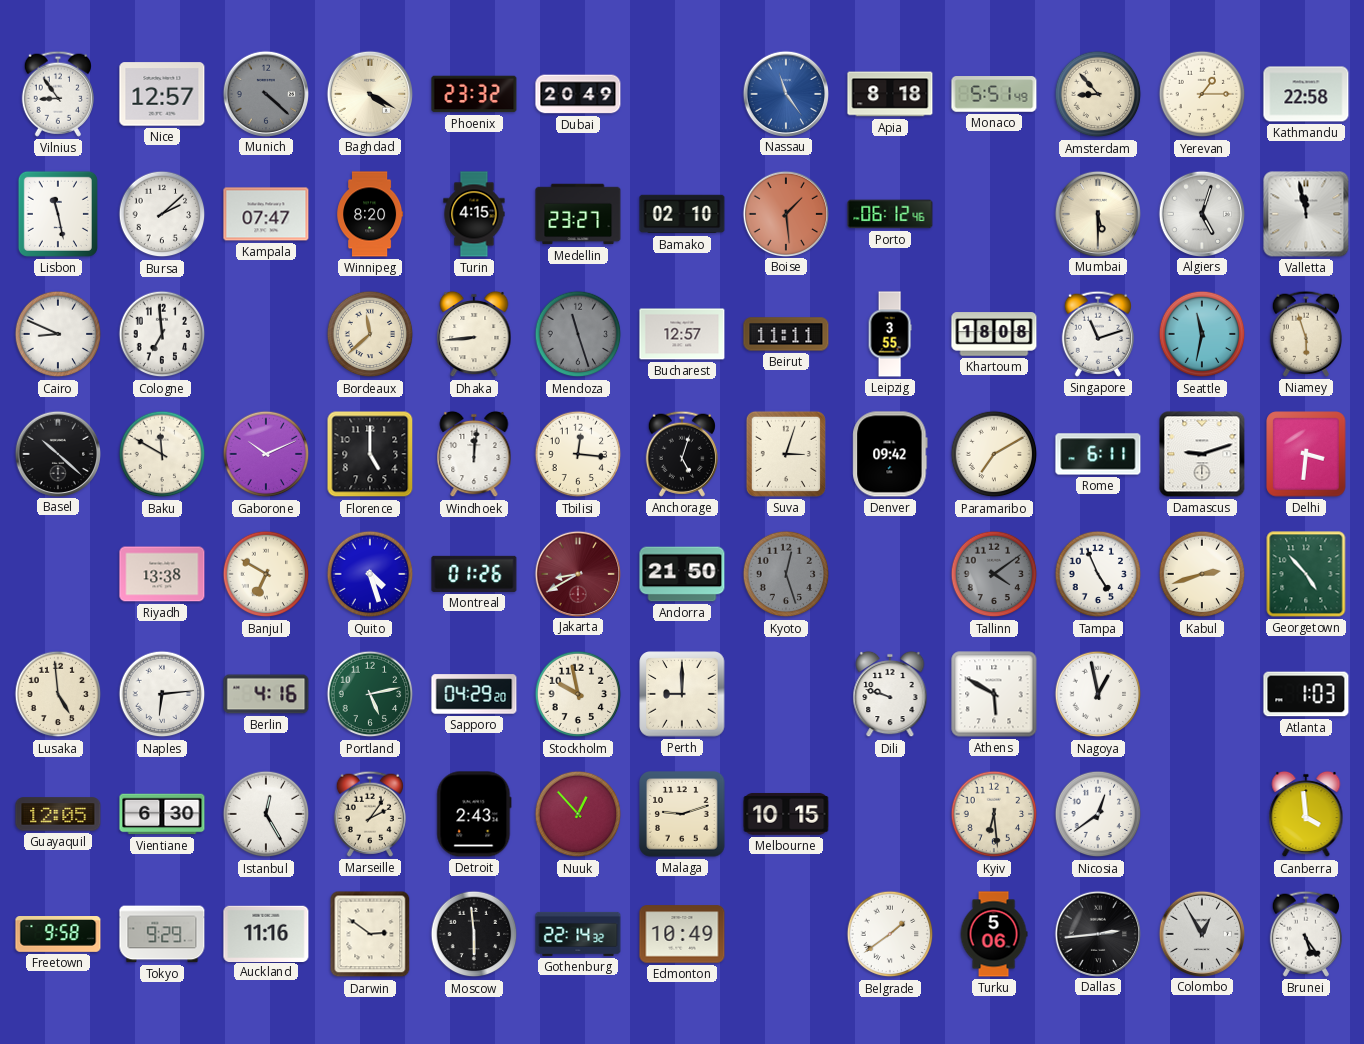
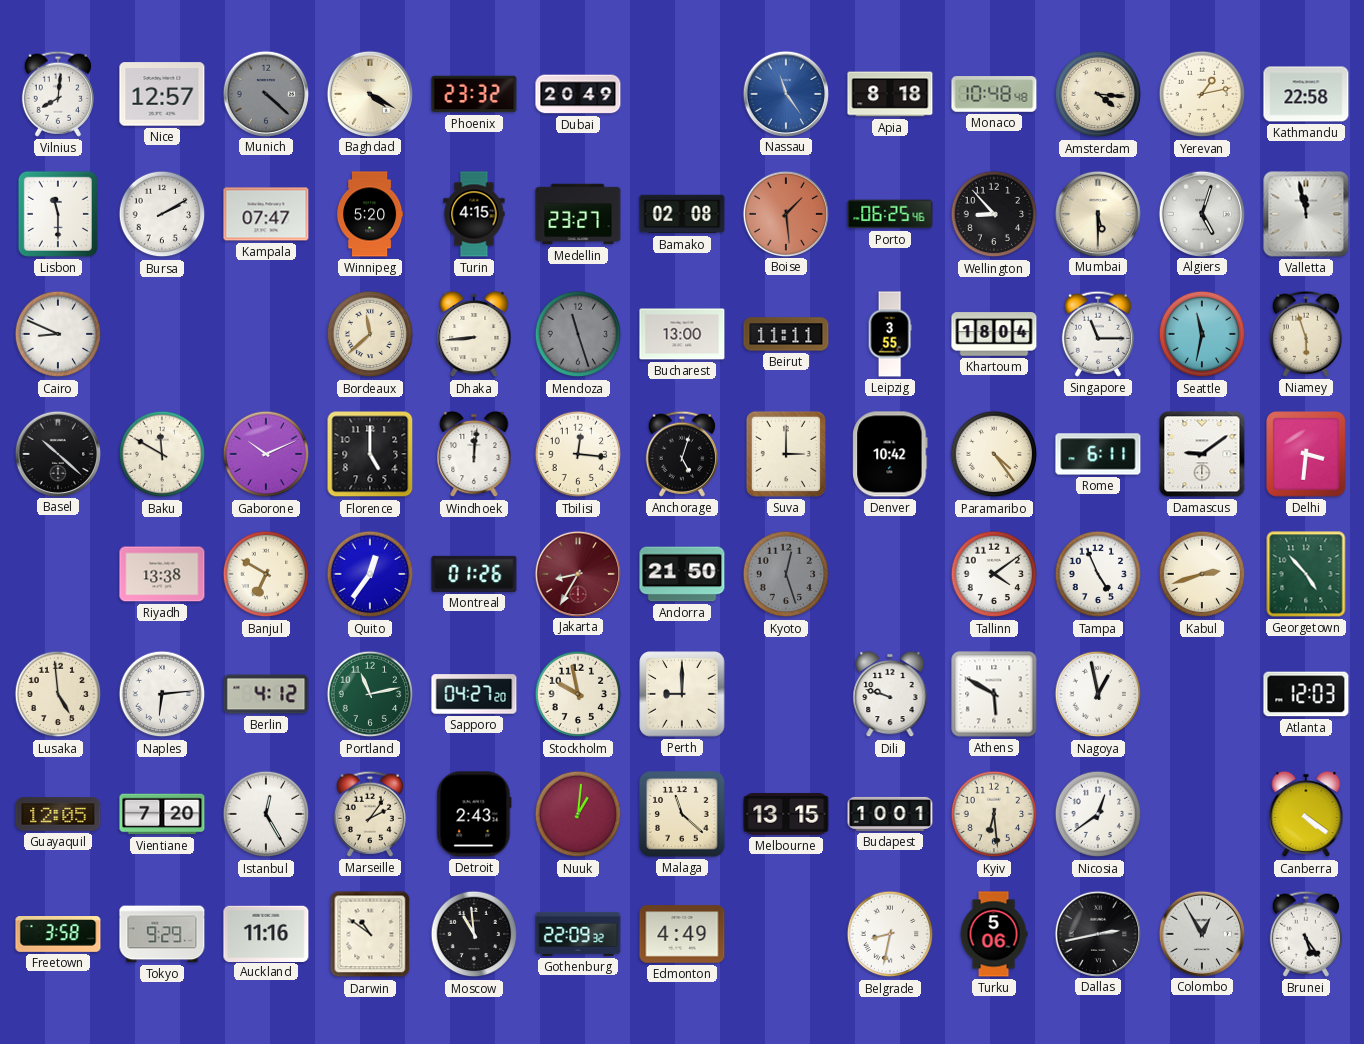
Vilnius: 8:54 -> 8:01
Monaco: 5:51 -> 10:48
Amsterdam: 8:53 -> 4:16
Yerevan: 1:15 -> 1:13
Lisbon: 11:28 -> 11:30
Bursa: 2:08 -> 2:10
Winnipeg: 8:20 -> 5:20
Bamako: 02:10 -> 02:08
Porto: 06:12 -> 06:25
Wellington: none -> 8:53
Cologne: 6:59 -> none
Bucharest: 12:57 -> 13:00
Khartoum: 18:08 -> 18:04
Singapore: 11:12 -> 11:15
Suva: 3:03 -> 3:00
Denver: 09:42 -> 10:42
Paramaribo: 7:10 -> 4:24
Damascus: 9:12 -> 9:09
Quito: 4:27 -> 12:36
Jakarta: 8:40 -> 8:35
Tallinn dial: grey -> white
Berlin: 4:16 -> 4:12
Portland: 5:13 -> 11:13
Sapporo: 04:29 -> 04:27
Atlanta: 1:03 -> 12:03
Vientiane: 6:30 -> 7:20
Nuuk: 12:53 -> 1:01
Malaga: 9:12 -> 11:22
Melbourne: 10:15 -> 13:15
Budapest: none -> 10:01
Canberra: 3:59 -> 4:21
Freetown: 9:58 -> 3:58
Darwin: 2:51 -> 10:51
Moscow: 5:59 -> 10:59
Gothenburg: 22:14 -> 22:09
Edmonton: 10:49 -> 4:49
Belgrade: 1:39 -> 8:32
Dallas: 2:44 -> 2:43
